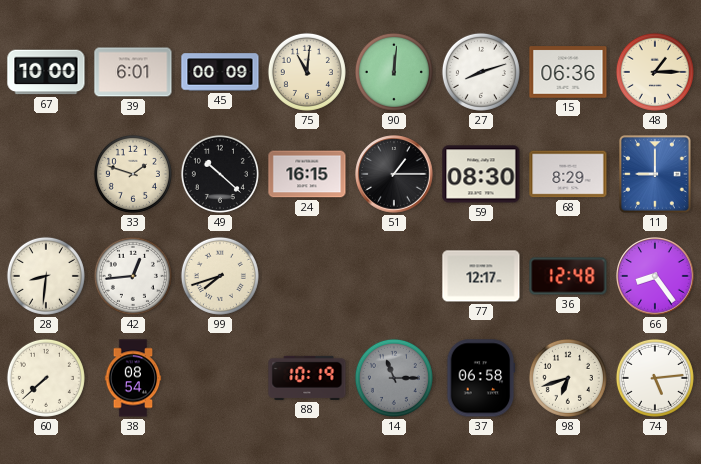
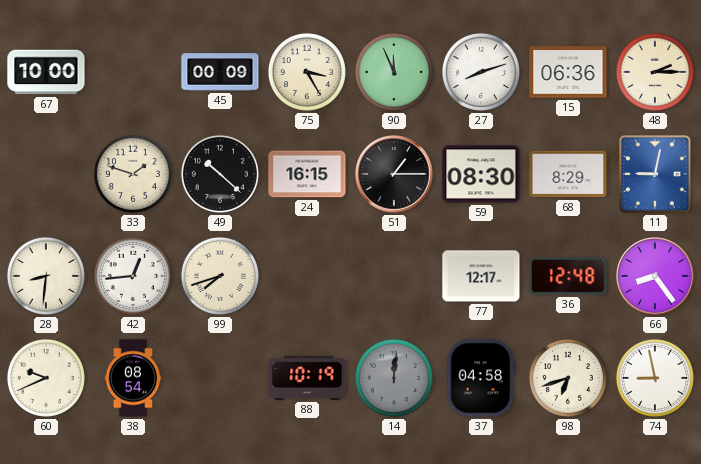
39: 6:01 -> none
75: 11:01 -> 3:25
90: 12:01 -> 11:56
48: 1:15 -> 2:15
11: 9:00 -> 9:02
60: 7:38 -> 9:41
14: 11:15 -> 12:01
37: 06:58 -> 04:58
74: 5:14 -> 8:58
